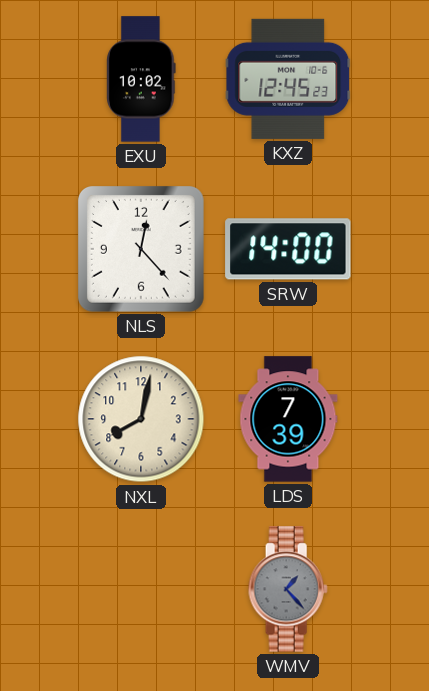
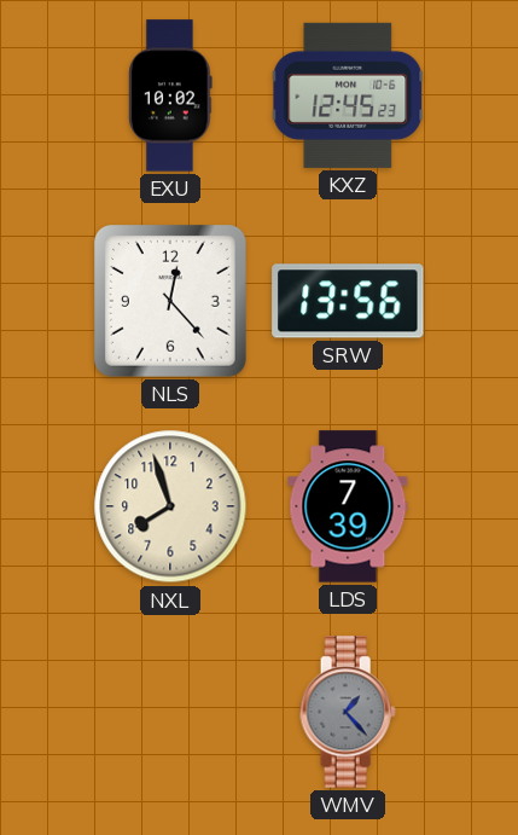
SRW: 14:00 -> 13:56
NXL: 8:02 -> 7:57
